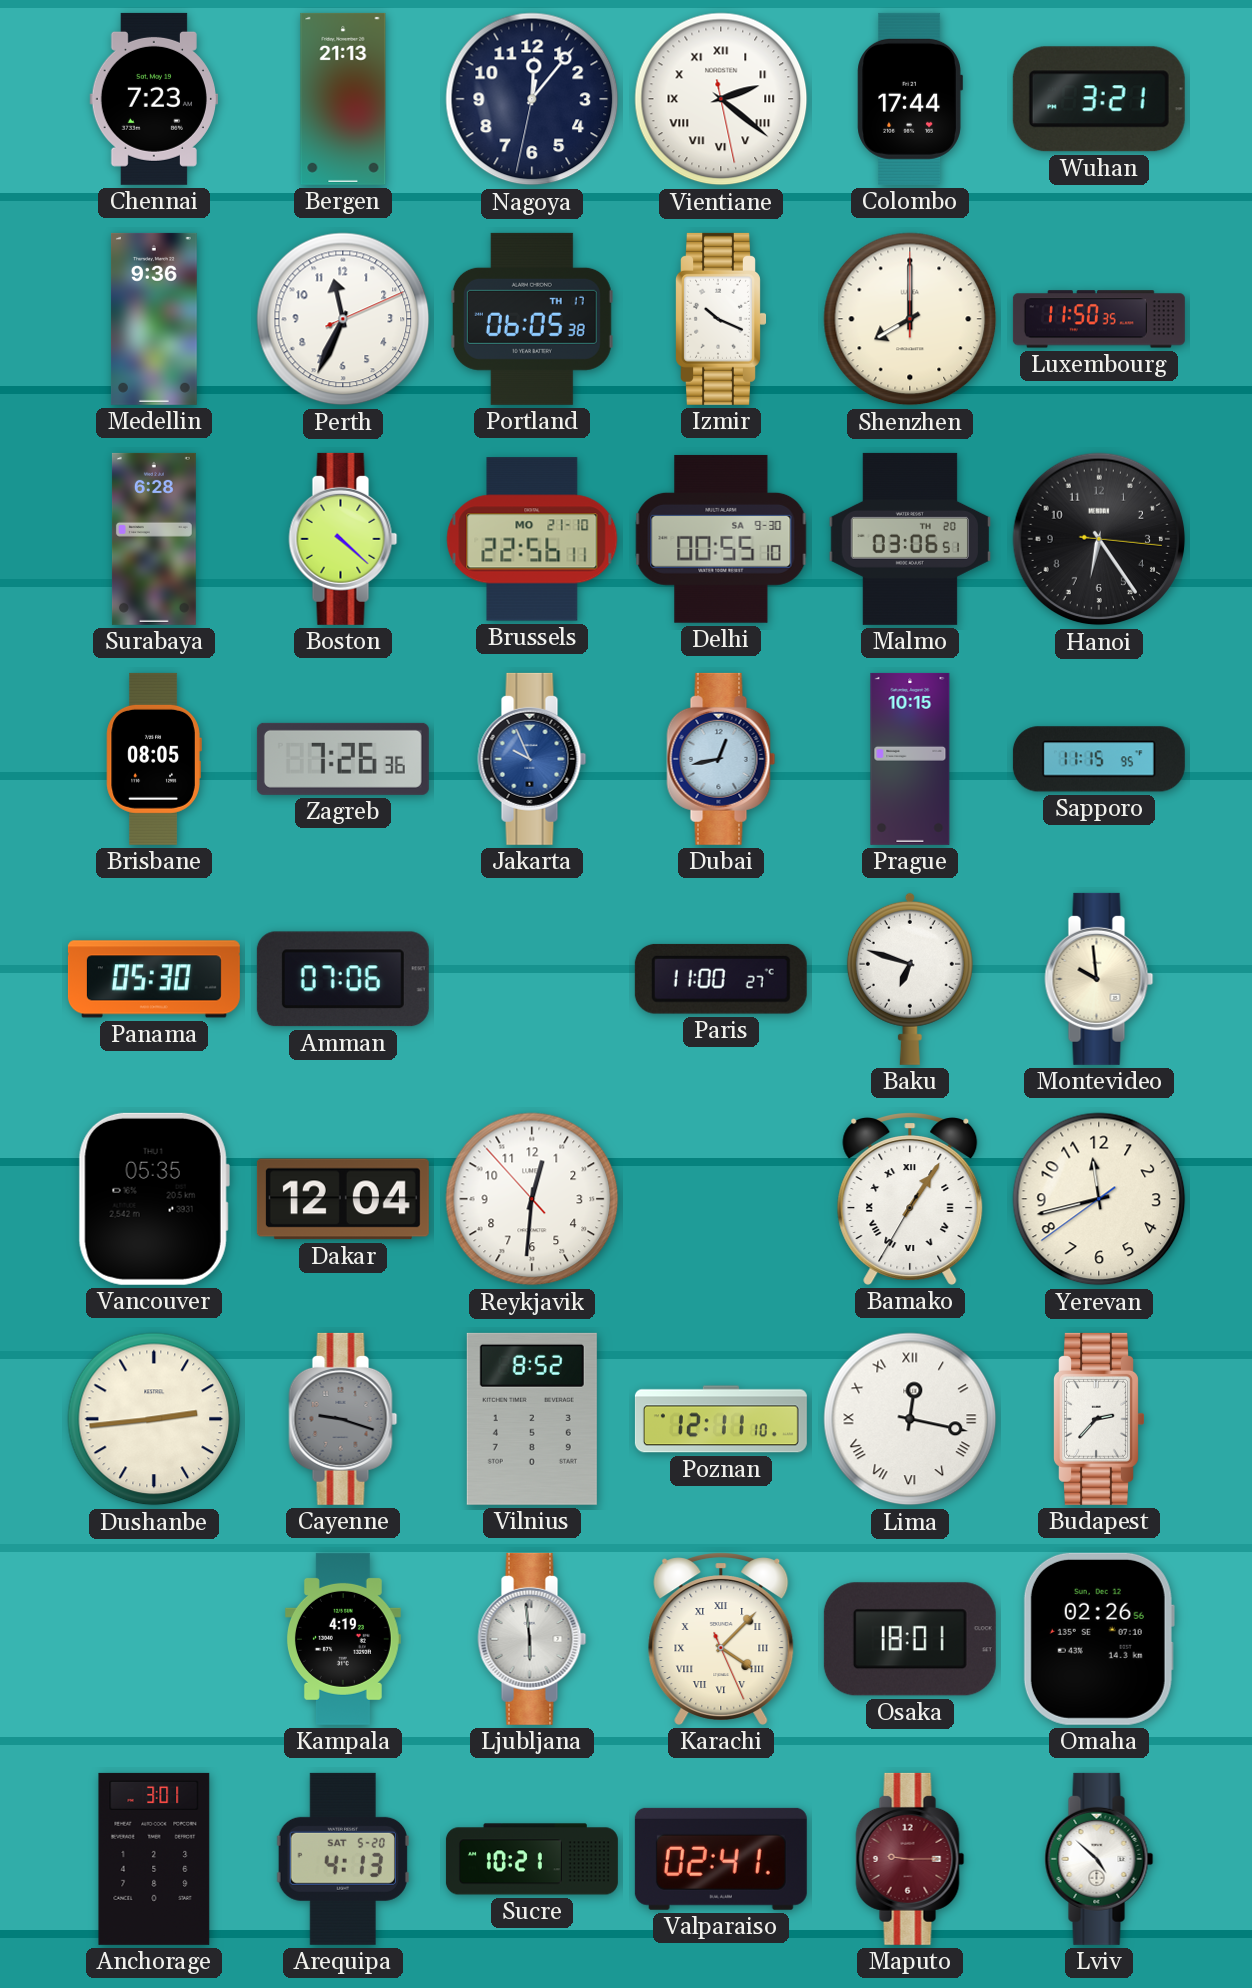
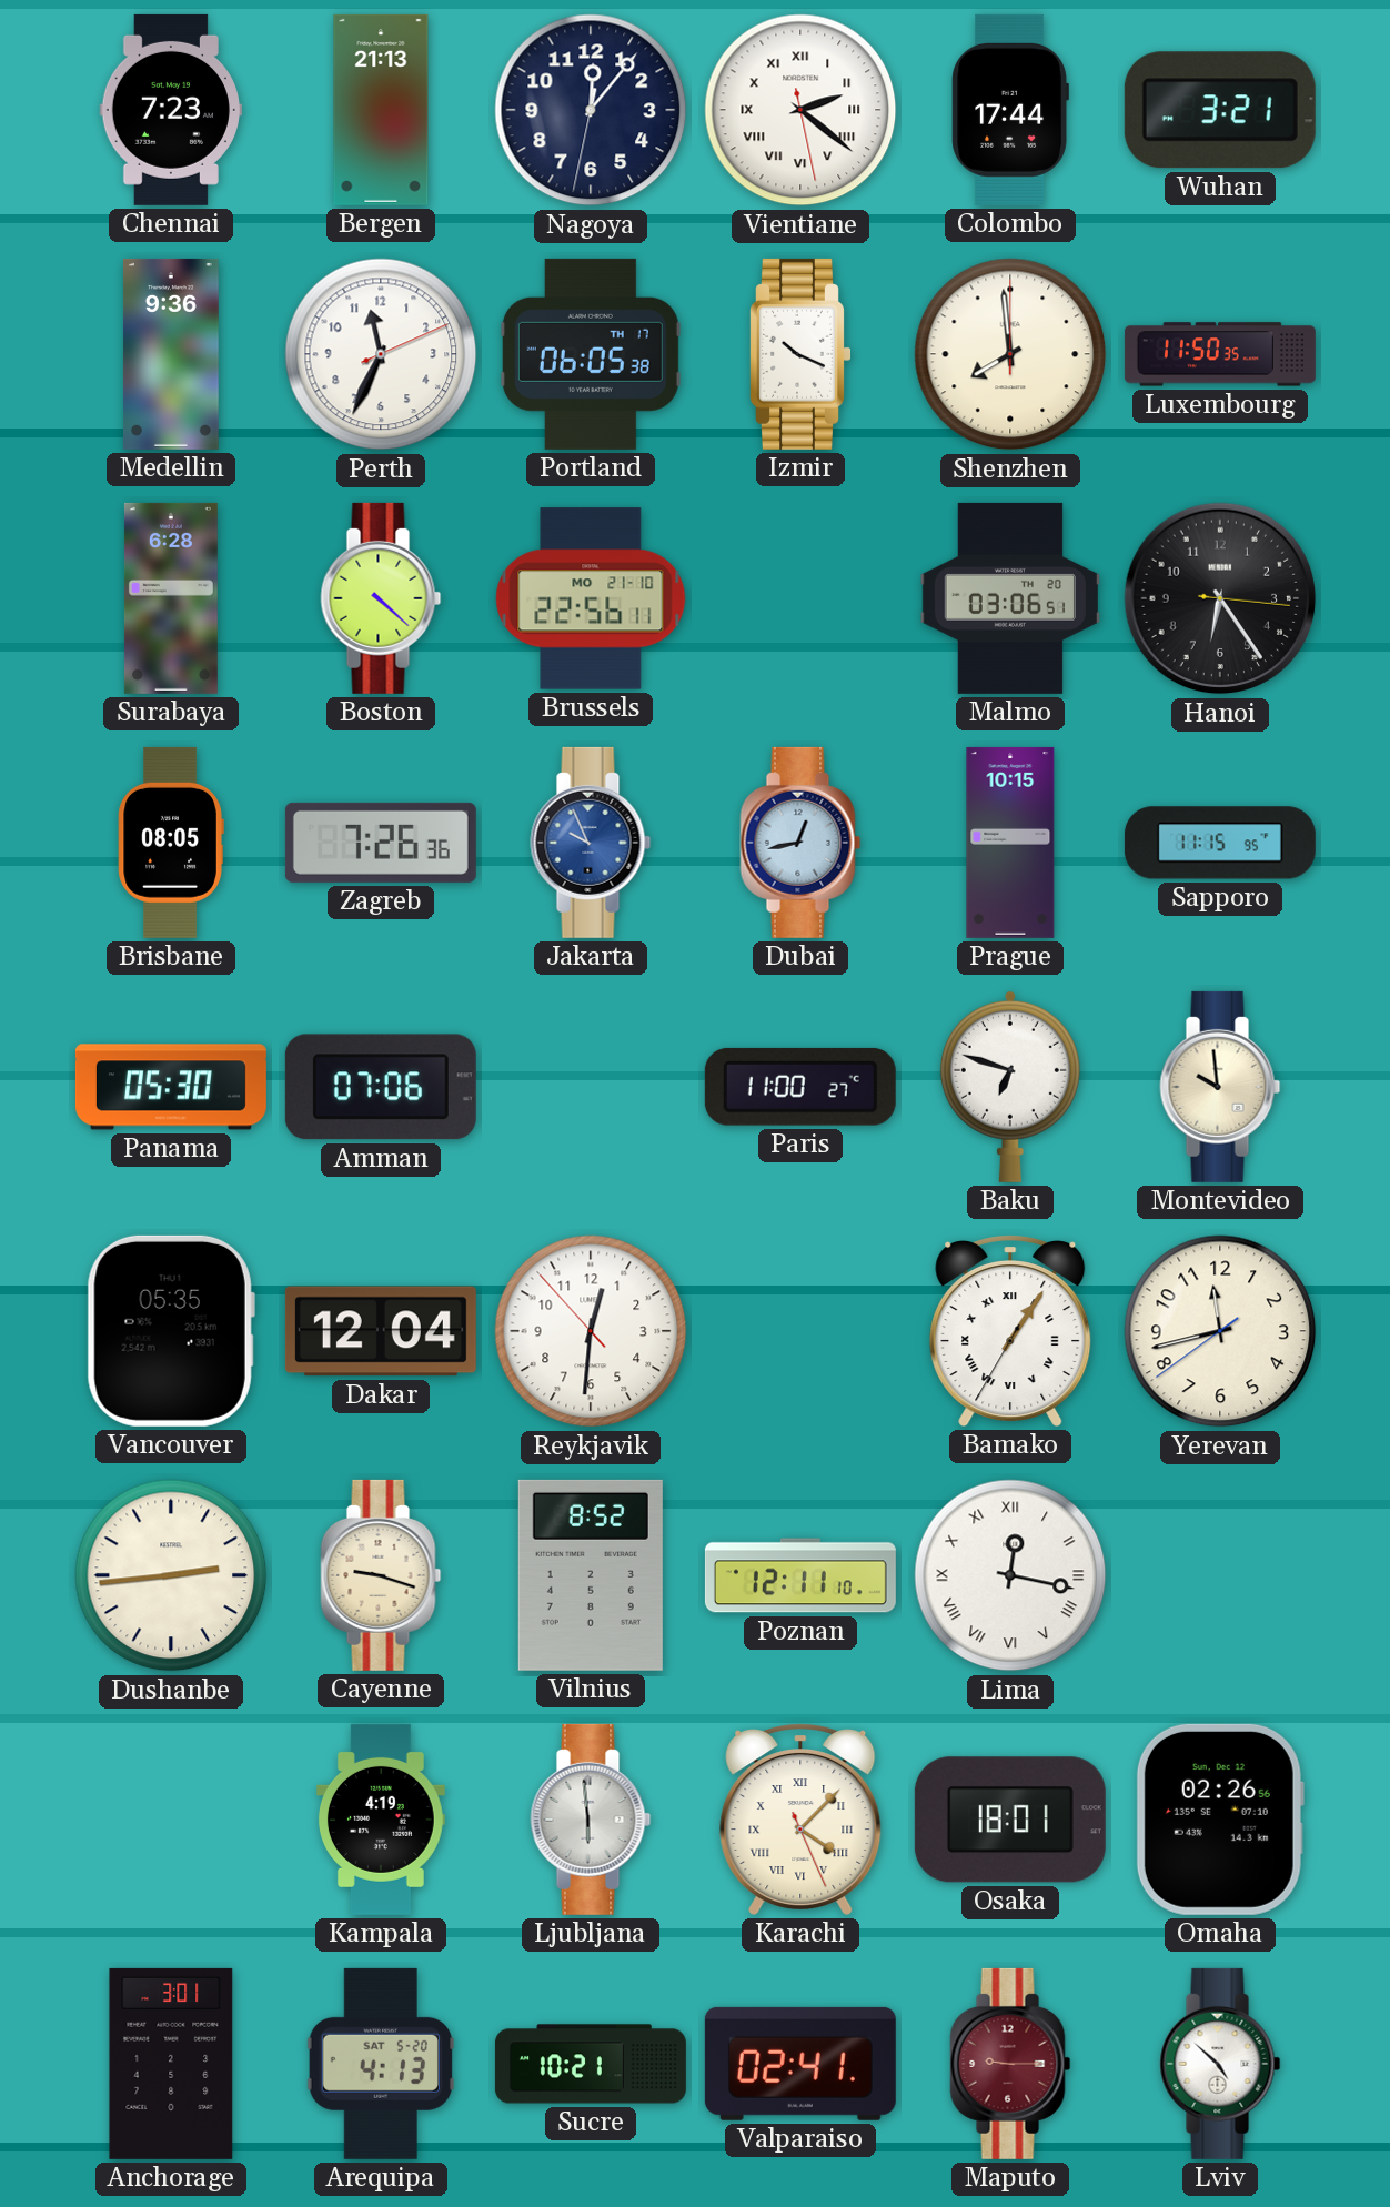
Shenzhen: 8:00 -> 7:59
Delhi: 00:55 -> none
Cayenne dial: grey -> cream
Budapest: 2:37 -> none
